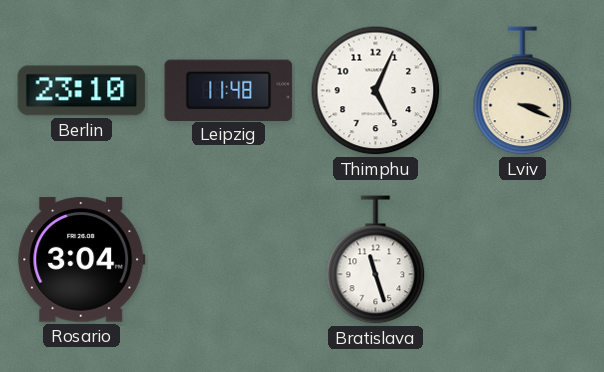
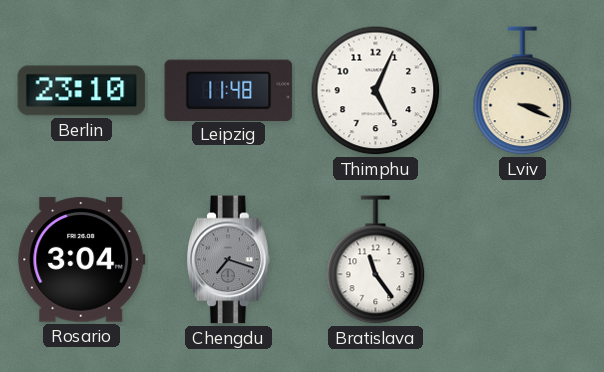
Chengdu: none -> 7:18
Bratislava: 11:27 -> 11:24
